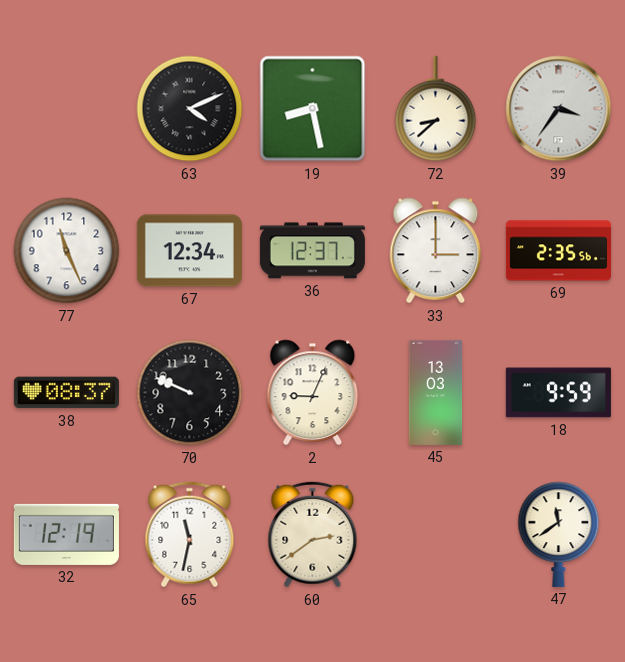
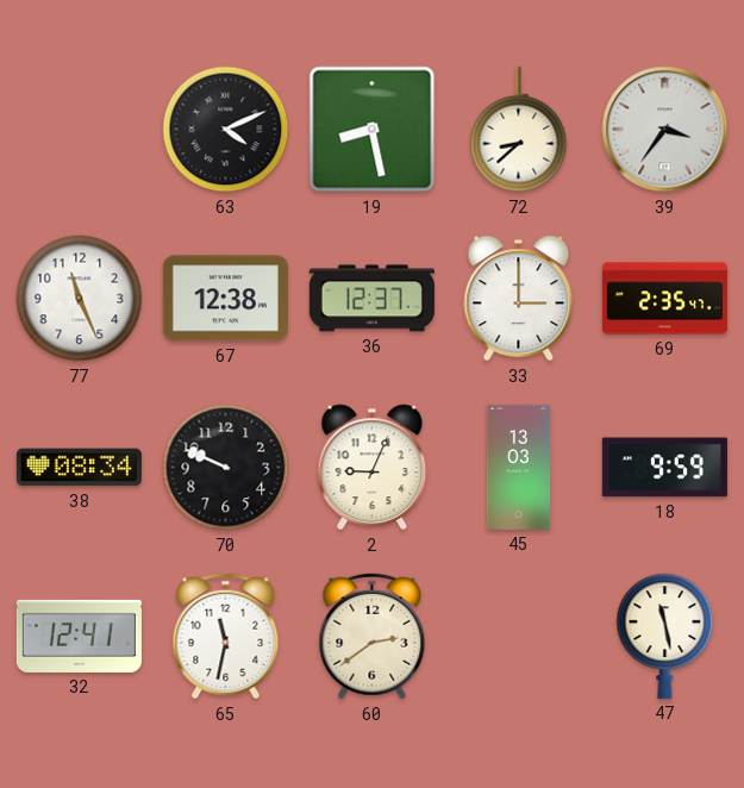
67: 12:34 -> 12:38
69: 2:35:56 -> 2:35:47
38: 08:37 -> 08:34
32: 12:19 -> 12:41
47: 11:39 -> 11:28
